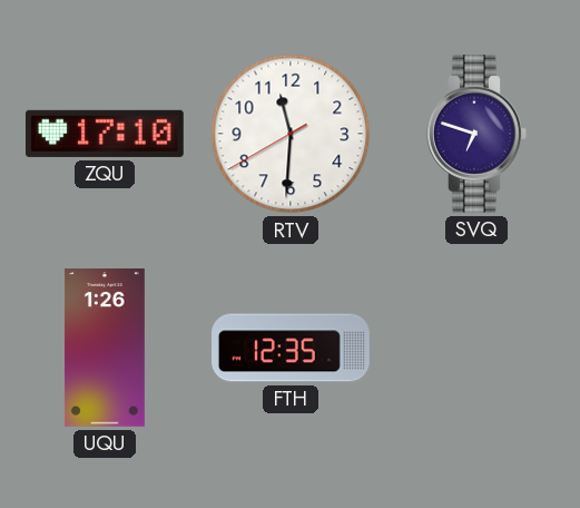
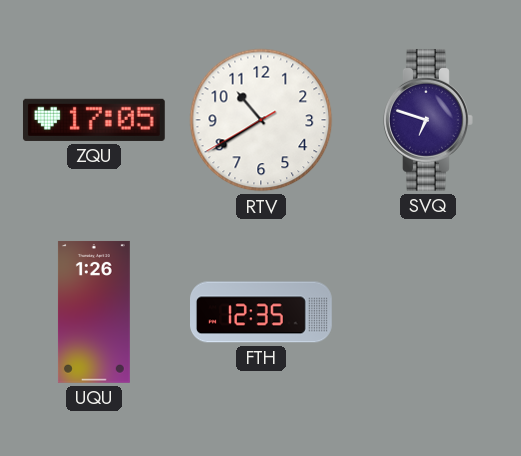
ZQU: 17:10 -> 17:05
RTV: 11:30 -> 10:39
